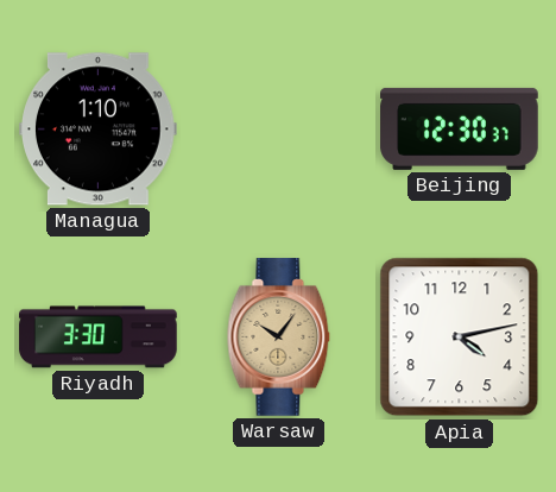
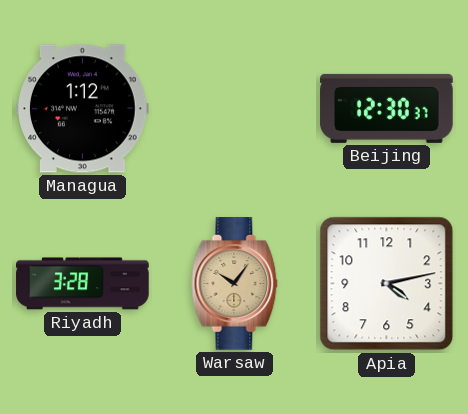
Managua: 1:10 -> 1:12
Riyadh: 3:30 -> 3:28
